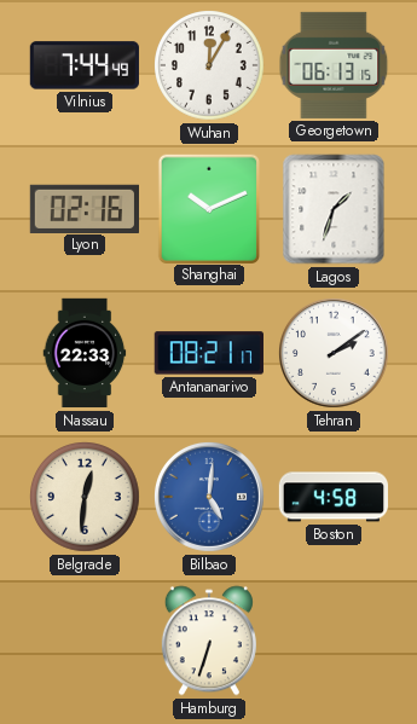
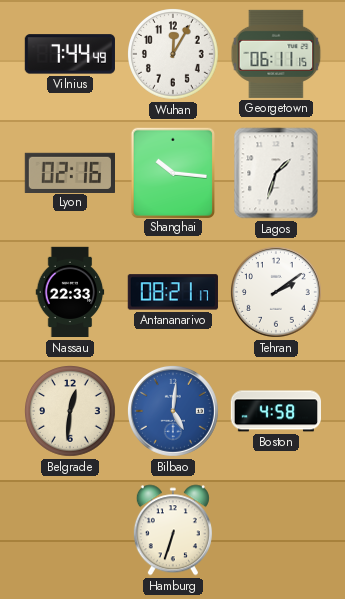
Georgetown: 06:13 -> 06:11
Shanghai: 10:11 -> 10:16
